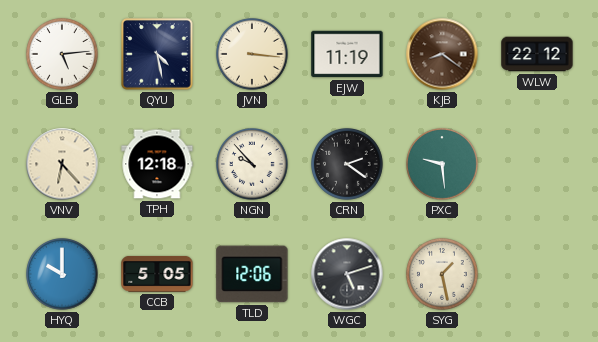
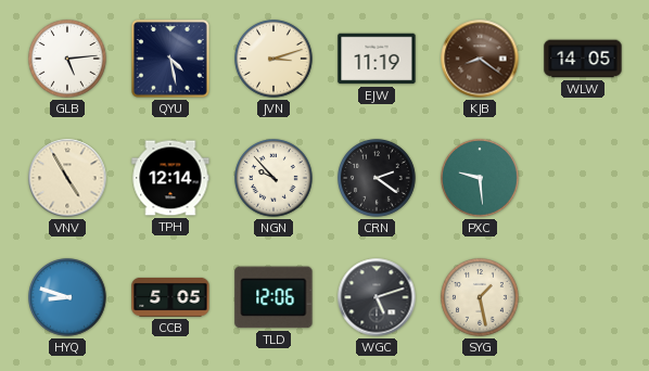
JVN: 3:16 -> 3:12
WLW: 22:12 -> 14:05
VNV: 6:23 -> 4:55
TPH: 12:18 -> 12:14
HYQ: 10:00 -> 8:48
